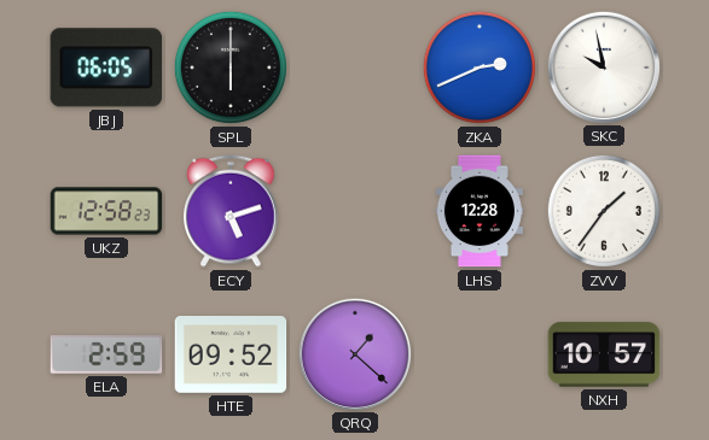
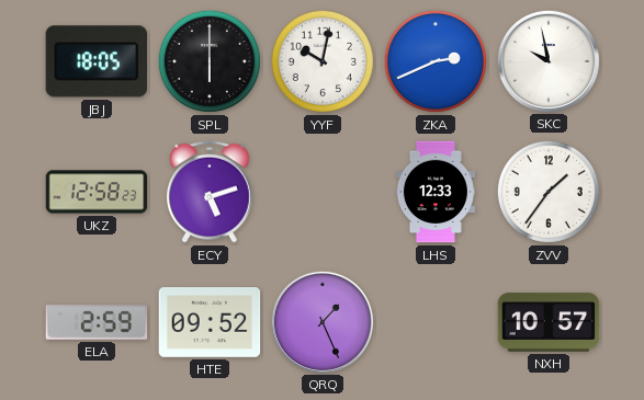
JBJ: 06:05 -> 18:05
YYF: none -> 10:02
LHS: 12:28 -> 12:33
QRQ: 1:22 -> 1:26
